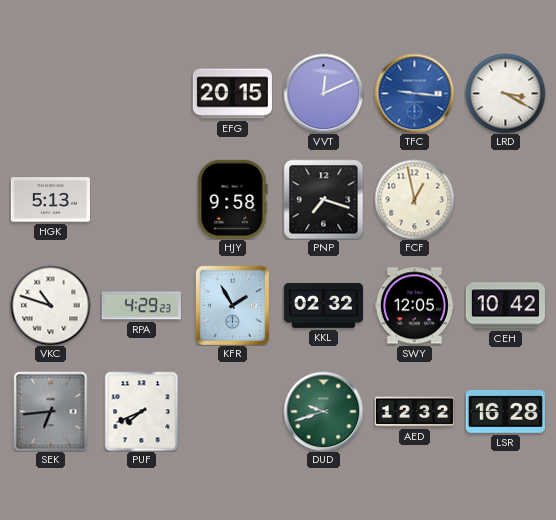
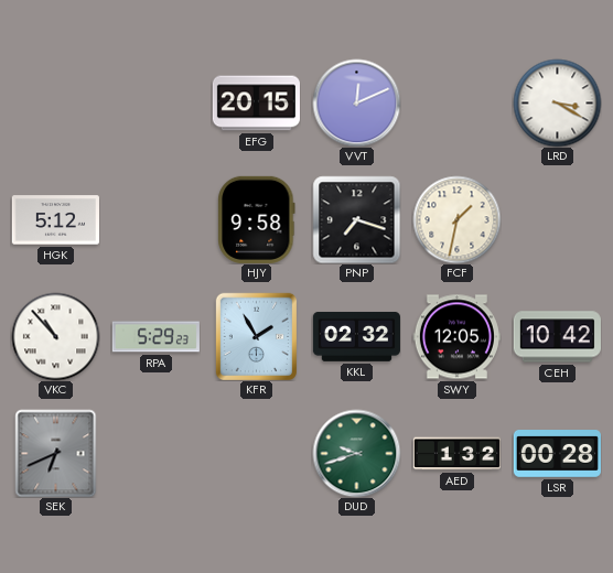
TFC: 9:16 -> none
HGK: 5:13 -> 5:12
FCF: 12:58 -> 1:32
VKC: 10:48 -> 10:53
RPA: 4:29 -> 5:29
SEK: 6:44 -> 6:41
PUF: 7:41 -> none
AED: 12:32 -> 1:32
LSR: 16:28 -> 00:28
